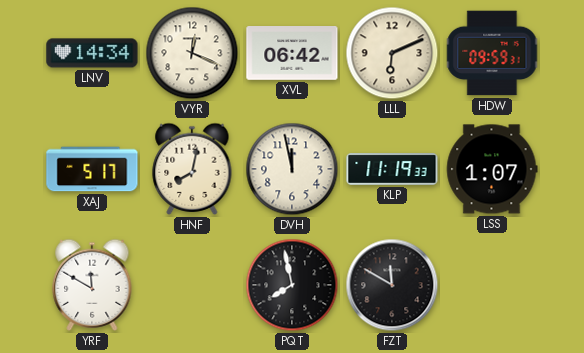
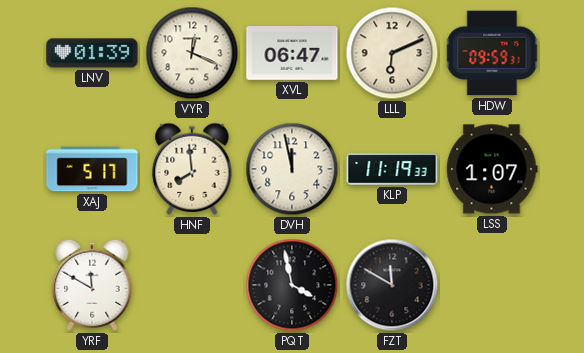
LNV: 14:34 -> 01:39
XVL: 06:42 -> 06:47
HNF: 8:02 -> 7:59
PQT: 7:58 -> 3:58
